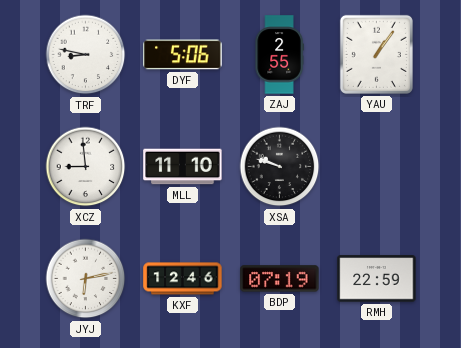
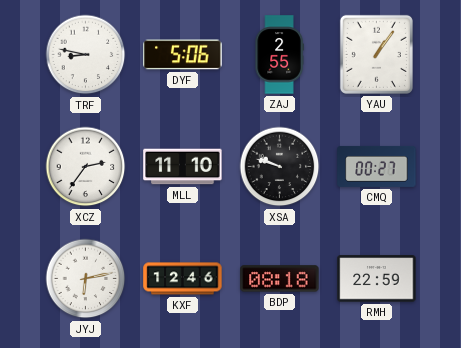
XCZ: 8:59 -> 2:36
CMQ: none -> 00:27
BDP: 07:19 -> 08:18
